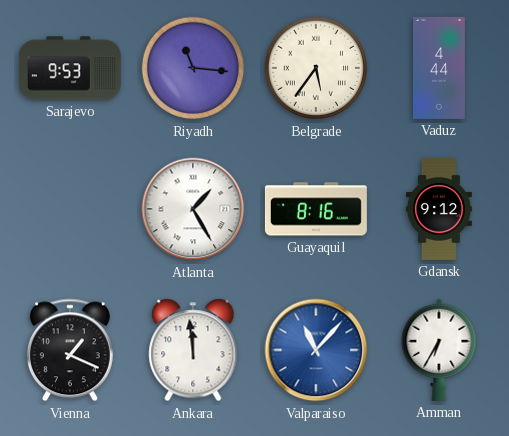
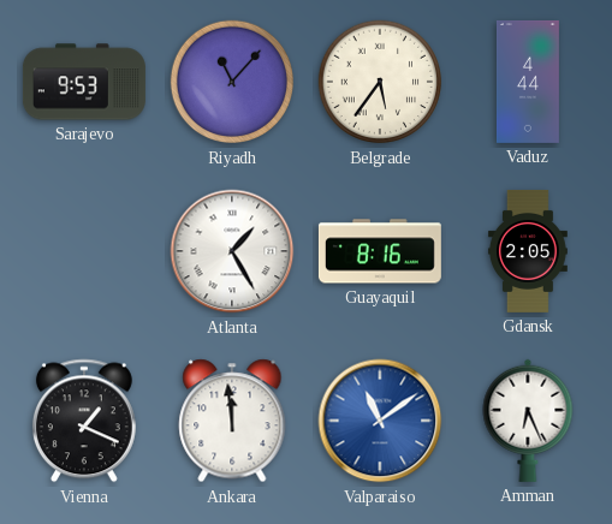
Riyadh: 11:16 -> 11:07
Gdansk: 9:12 -> 2:05
Valparaiso: 11:07 -> 11:09
Amman: 6:35 -> 6:26
